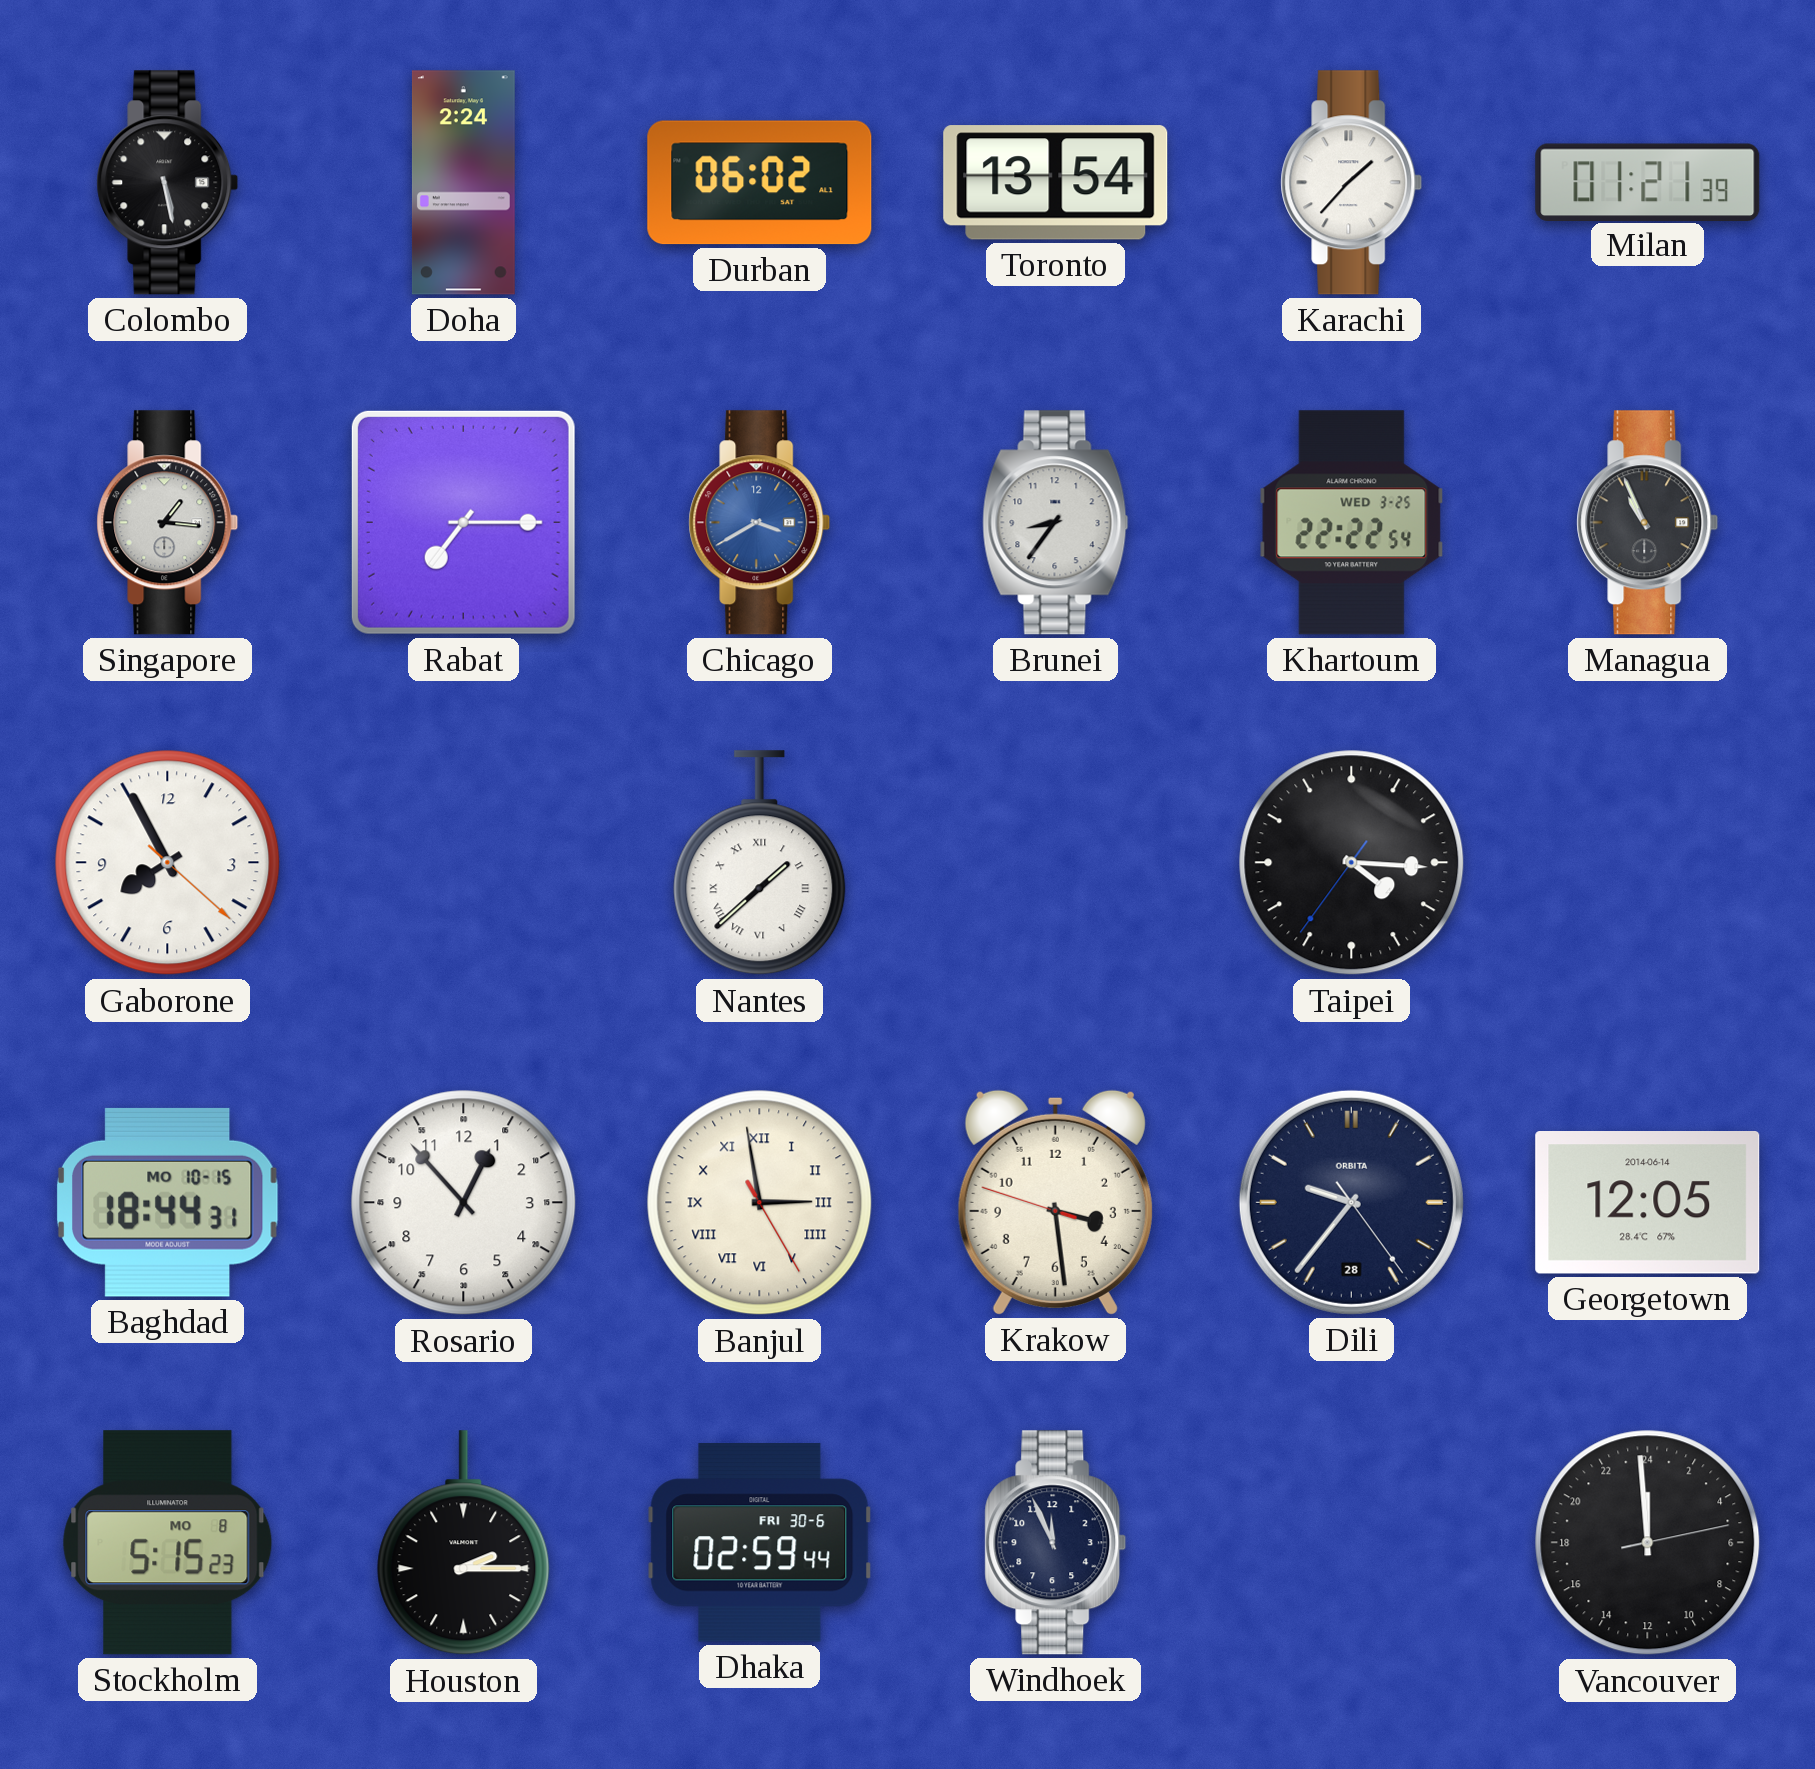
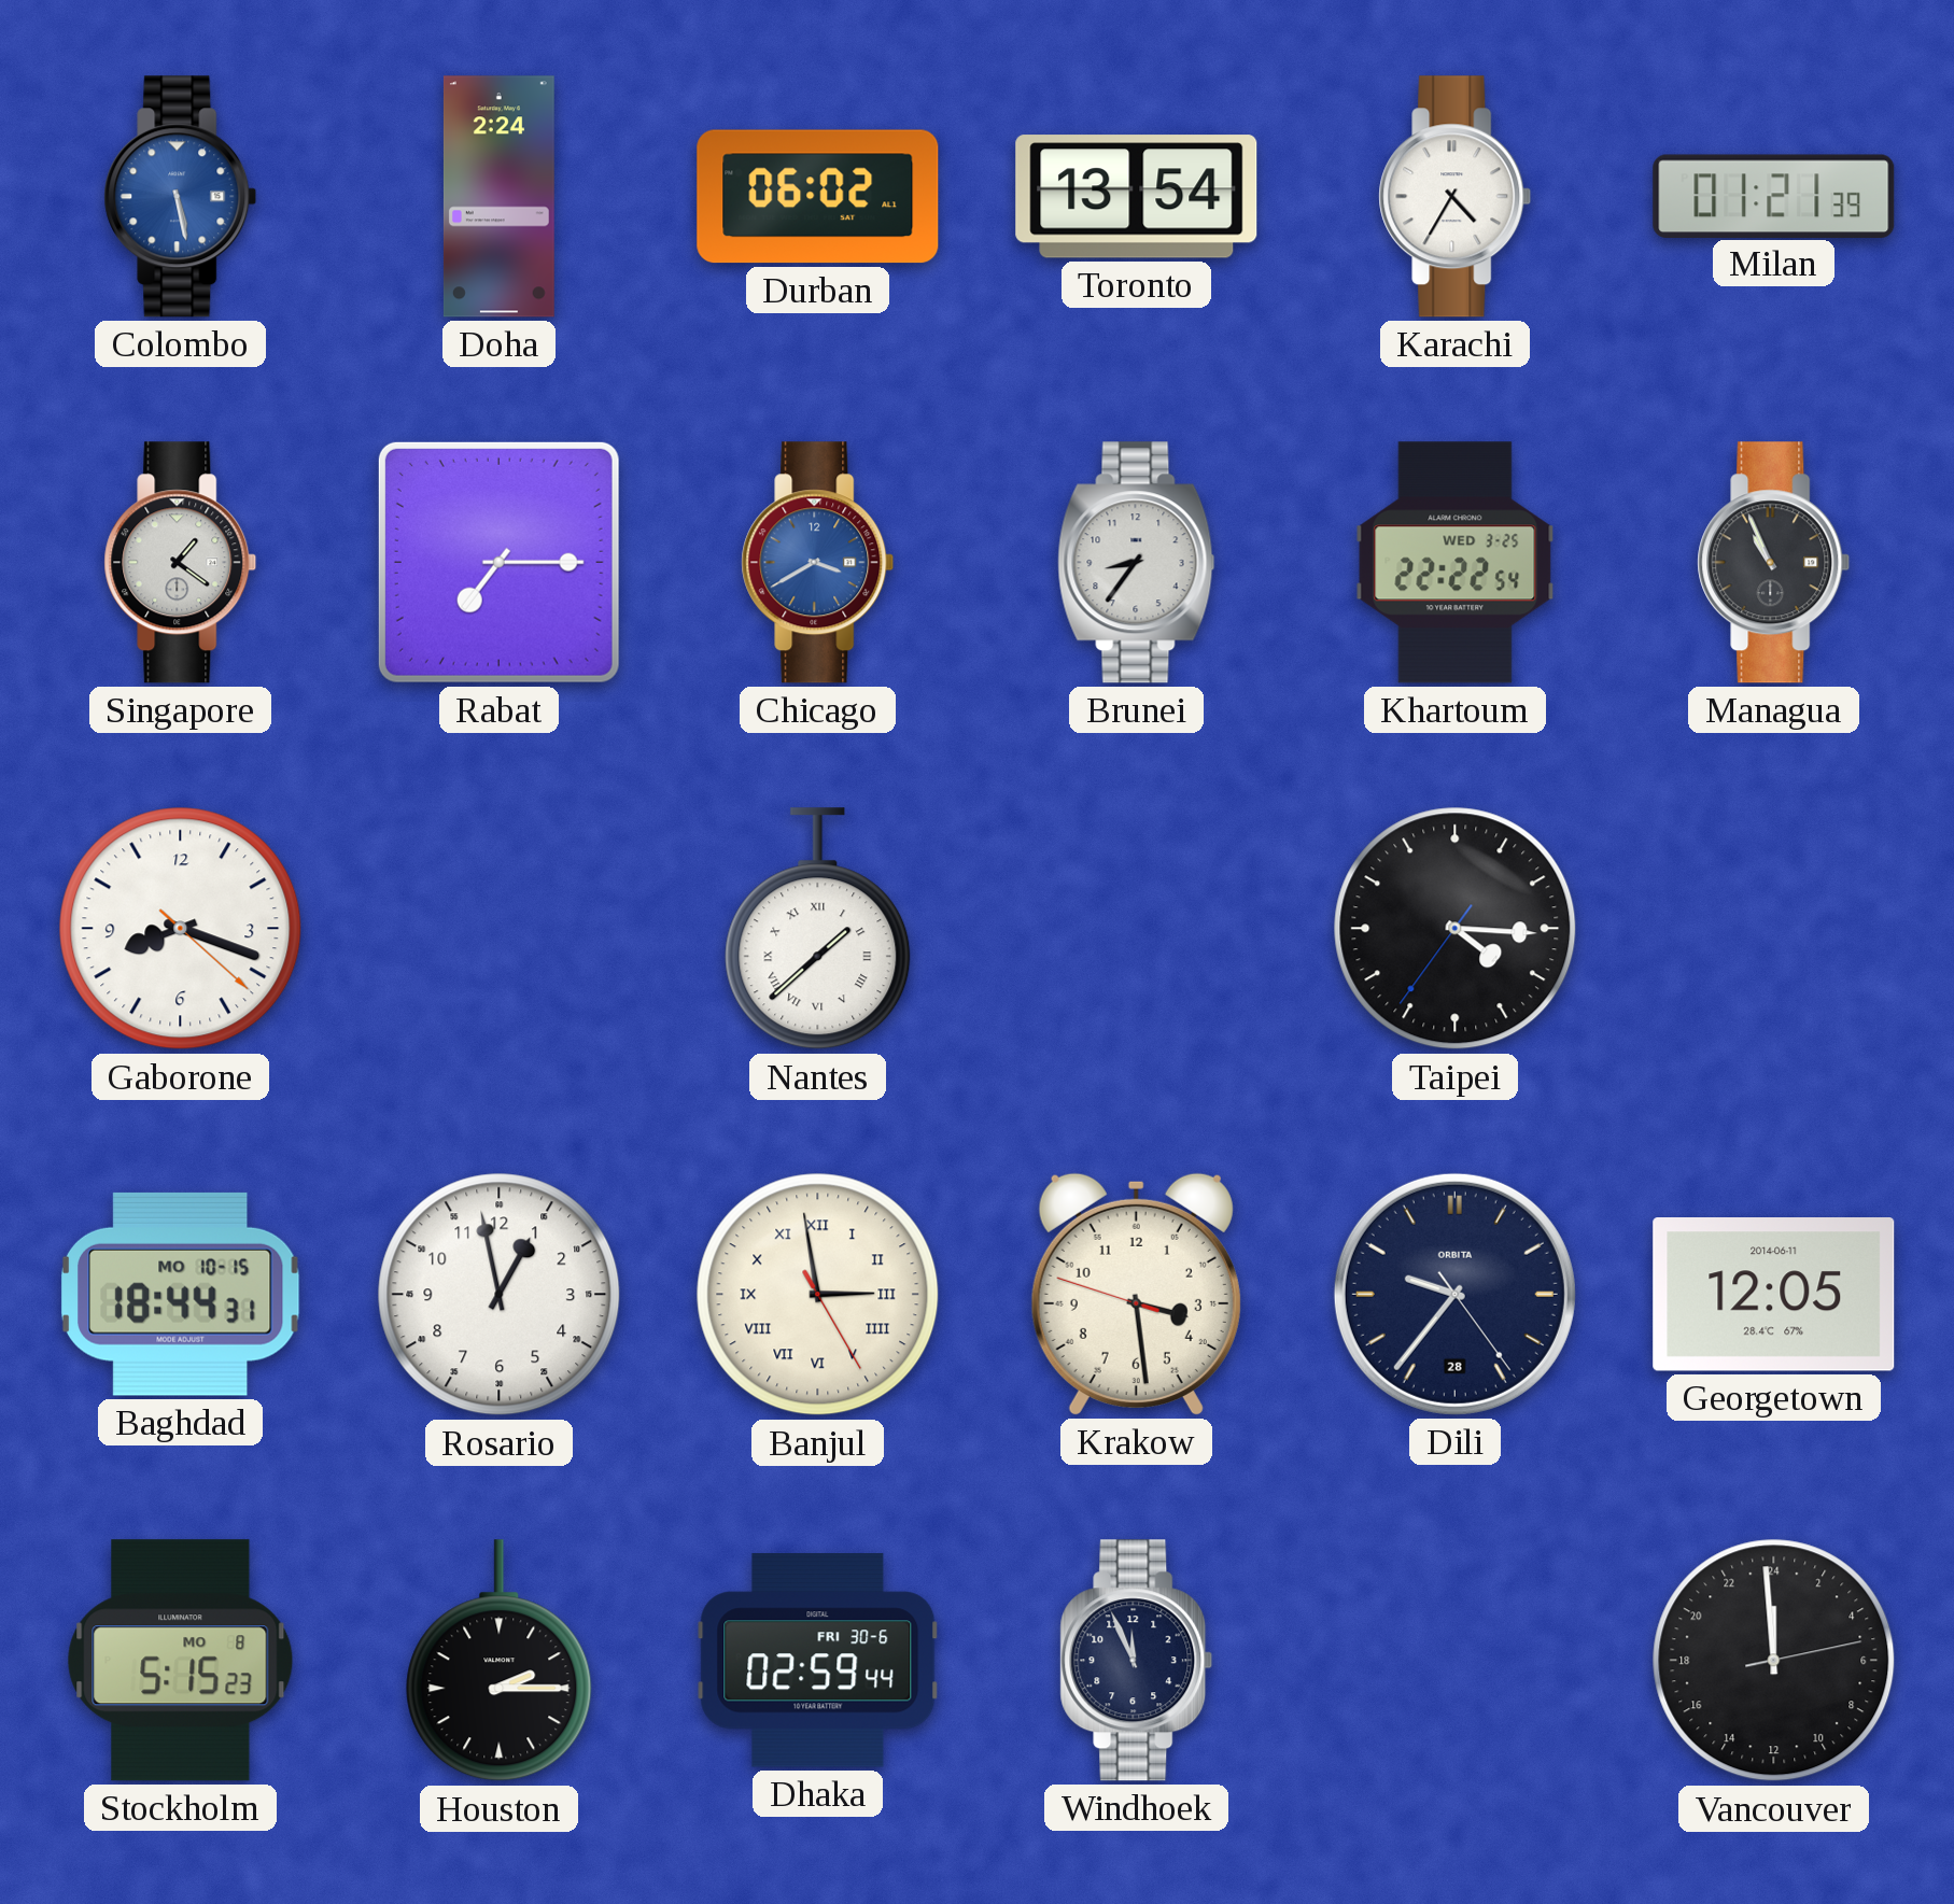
Colombo dial: black -> blue
Karachi: 1:37 -> 4:35
Singapore: 1:16 -> 1:21
Gaborone: 7:55 -> 8:18
Rosario: 12:53 -> 12:58
Georgetown date: 2014-06-14 -> 2014-06-11
